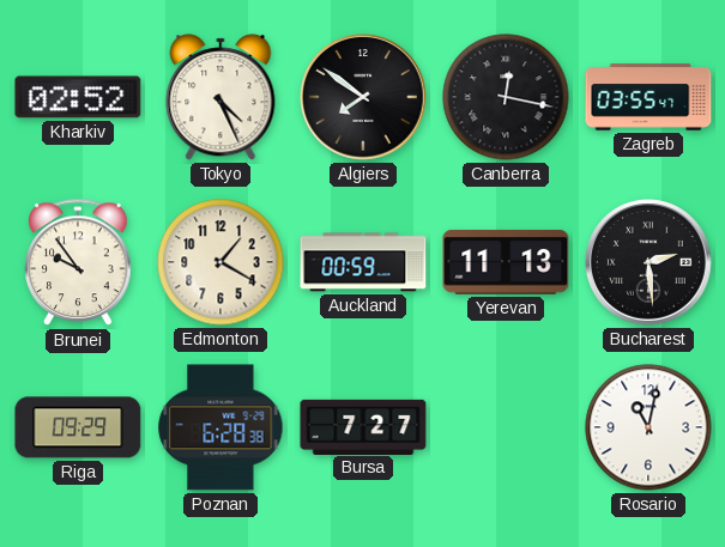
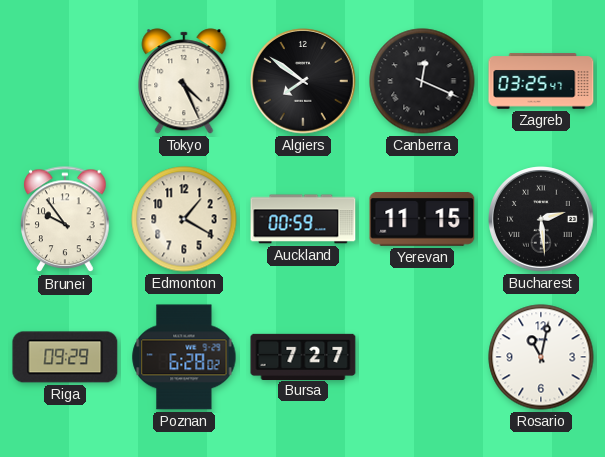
Kharkiv: 02:52 -> none
Canberra: 12:17 -> 12:19
Zagreb: 03:55 -> 03:25
Yerevan: 11:13 -> 11:15
Poznan: 6:28:38 -> 6:28:02
